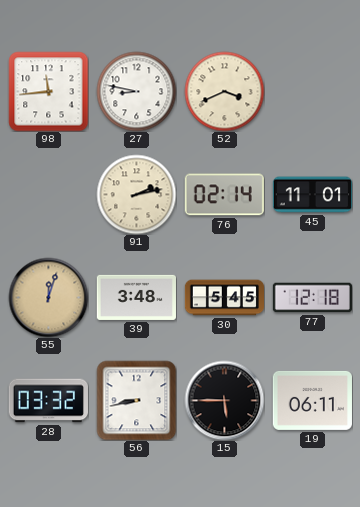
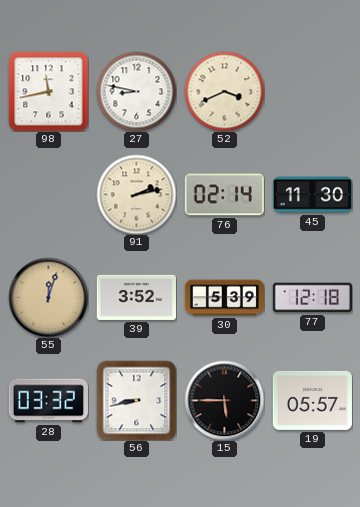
98: 11:44 -> 11:43
45: 11:01 -> 11:30
39: 3:48 -> 3:52
30: 5:45 -> 5:39
19: 06:11 -> 05:57
